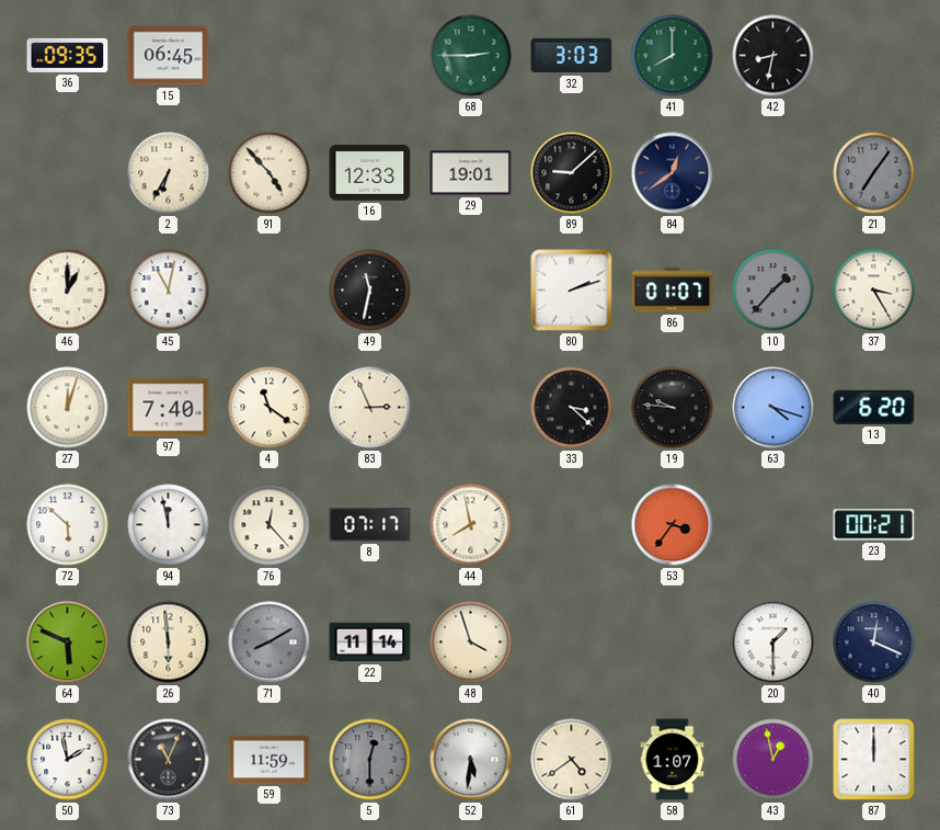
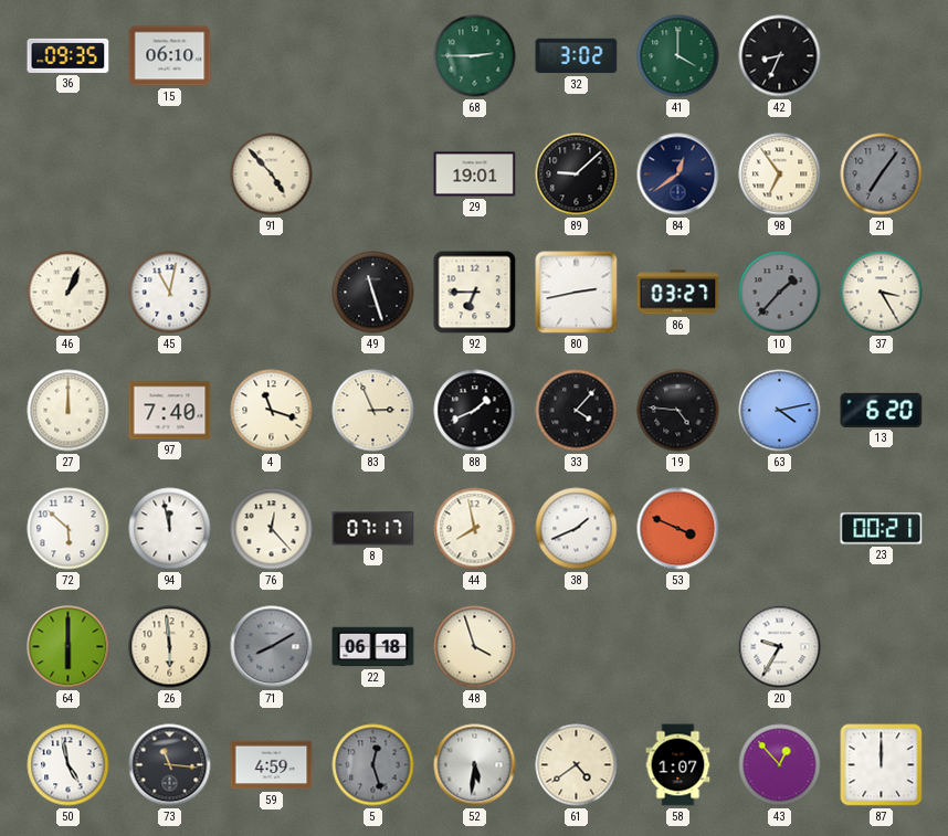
15: 06:45 -> 06:10
32: 3:03 -> 3:02
41: 8:00 -> 4:00
42: 8:32 -> 8:34
2: 6:35 -> none
16: 12:33 -> none
98: none -> 6:54
46: 1:00 -> 1:04
49: 11:32 -> 11:27
92: none -> 6:45
80: 2:12 -> 2:43
86: 01:07 -> 03:27
27: 12:03 -> 12:00
4: 11:21 -> 11:18
88: none -> 1:41
33: 3:22 -> 4:07
19: 9:46 -> 4:46
63: 4:18 -> 4:13
38: none -> 1:41
53: 3:36 -> 3:49
64: 5:49 -> 6:00
22: 11:14 -> 06:18
20: 1:30 -> 9:35
40: 12:19 -> none
50: 1:58 -> 4:58
73: 11:04 -> 11:16
59: 11:59 -> 4:59
5: 12:30 -> 12:27
43: 12:58 -> 12:53
